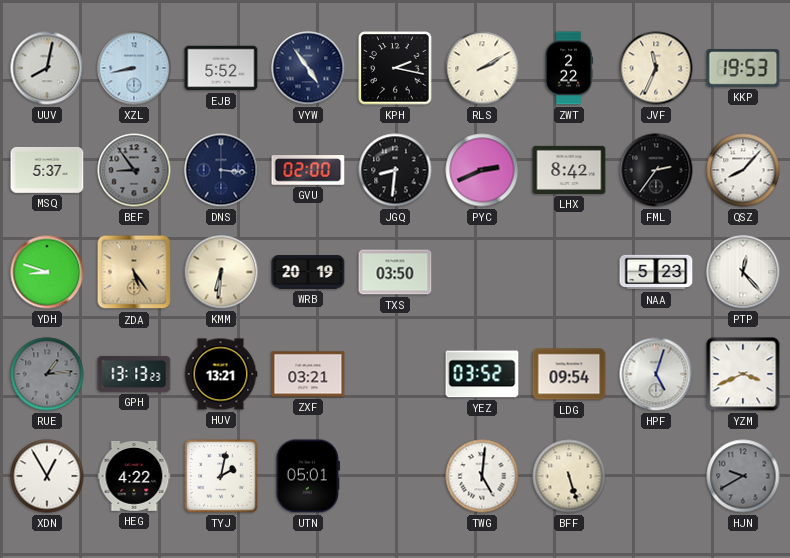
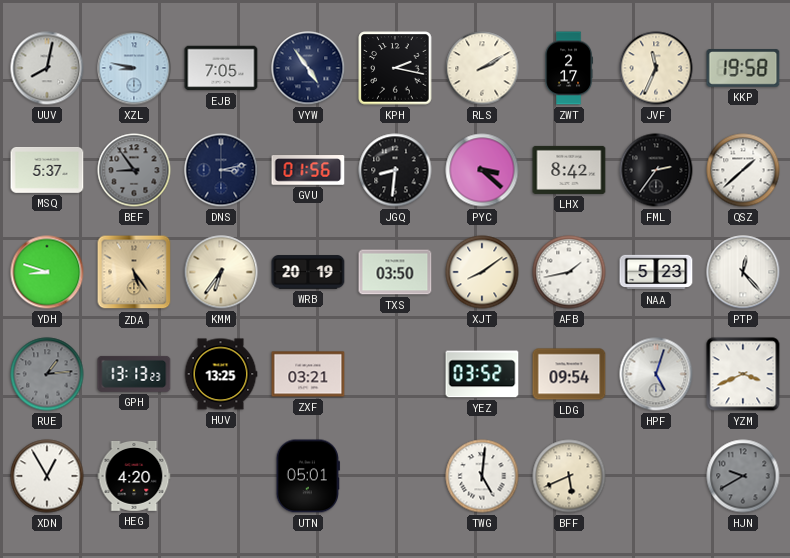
XZL: 8:43 -> 8:47
EJB: 5:52 -> 7:05
ZWT: 2:22 -> 2:17
KKP: 19:53 -> 19:58
DNS: 3:16 -> 3:13
GVU: 02:00 -> 01:56
PYC: 2:41 -> 3:22
QSZ: 8:07 -> 1:38
KMM: 6:31 -> 6:36
XJT: none -> 8:09
AFB: none -> 1:43
HUV: 13:21 -> 13:25
HEG: 4:22 -> 4:20
TYJ: 2:02 -> none
BFF: 5:27 -> 5:41
